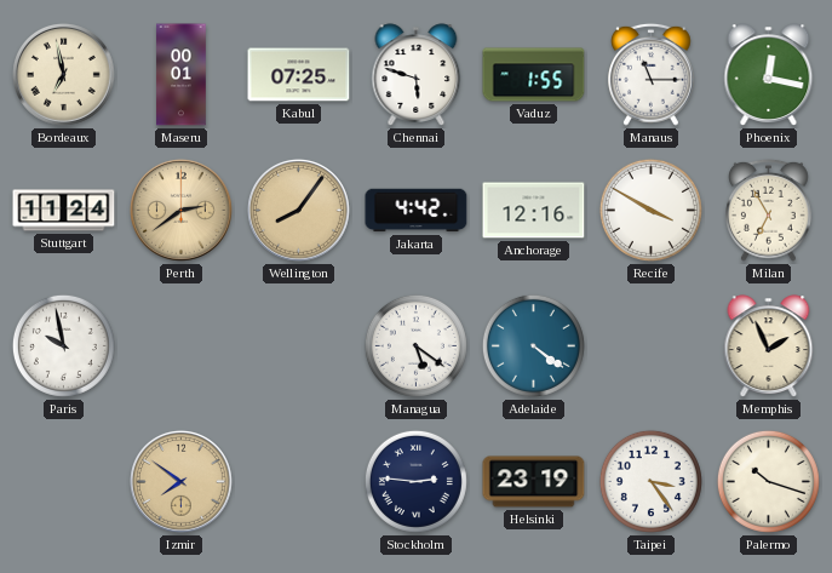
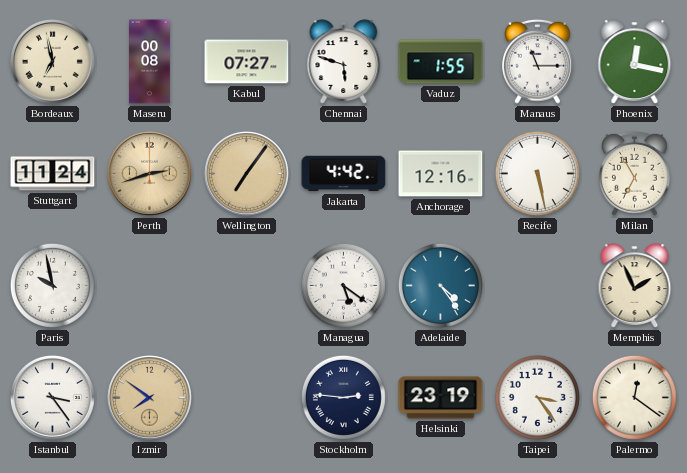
Maseru: 00:01 -> 00:08
Kabul: 07:25 -> 07:27
Perth: 2:39 -> 2:42
Wellington: 8:06 -> 7:06
Recife: 3:50 -> 5:28
Adelaide: 4:21 -> 4:24
Istanbul: none -> 3:24
Palermo: 10:18 -> 12:21
